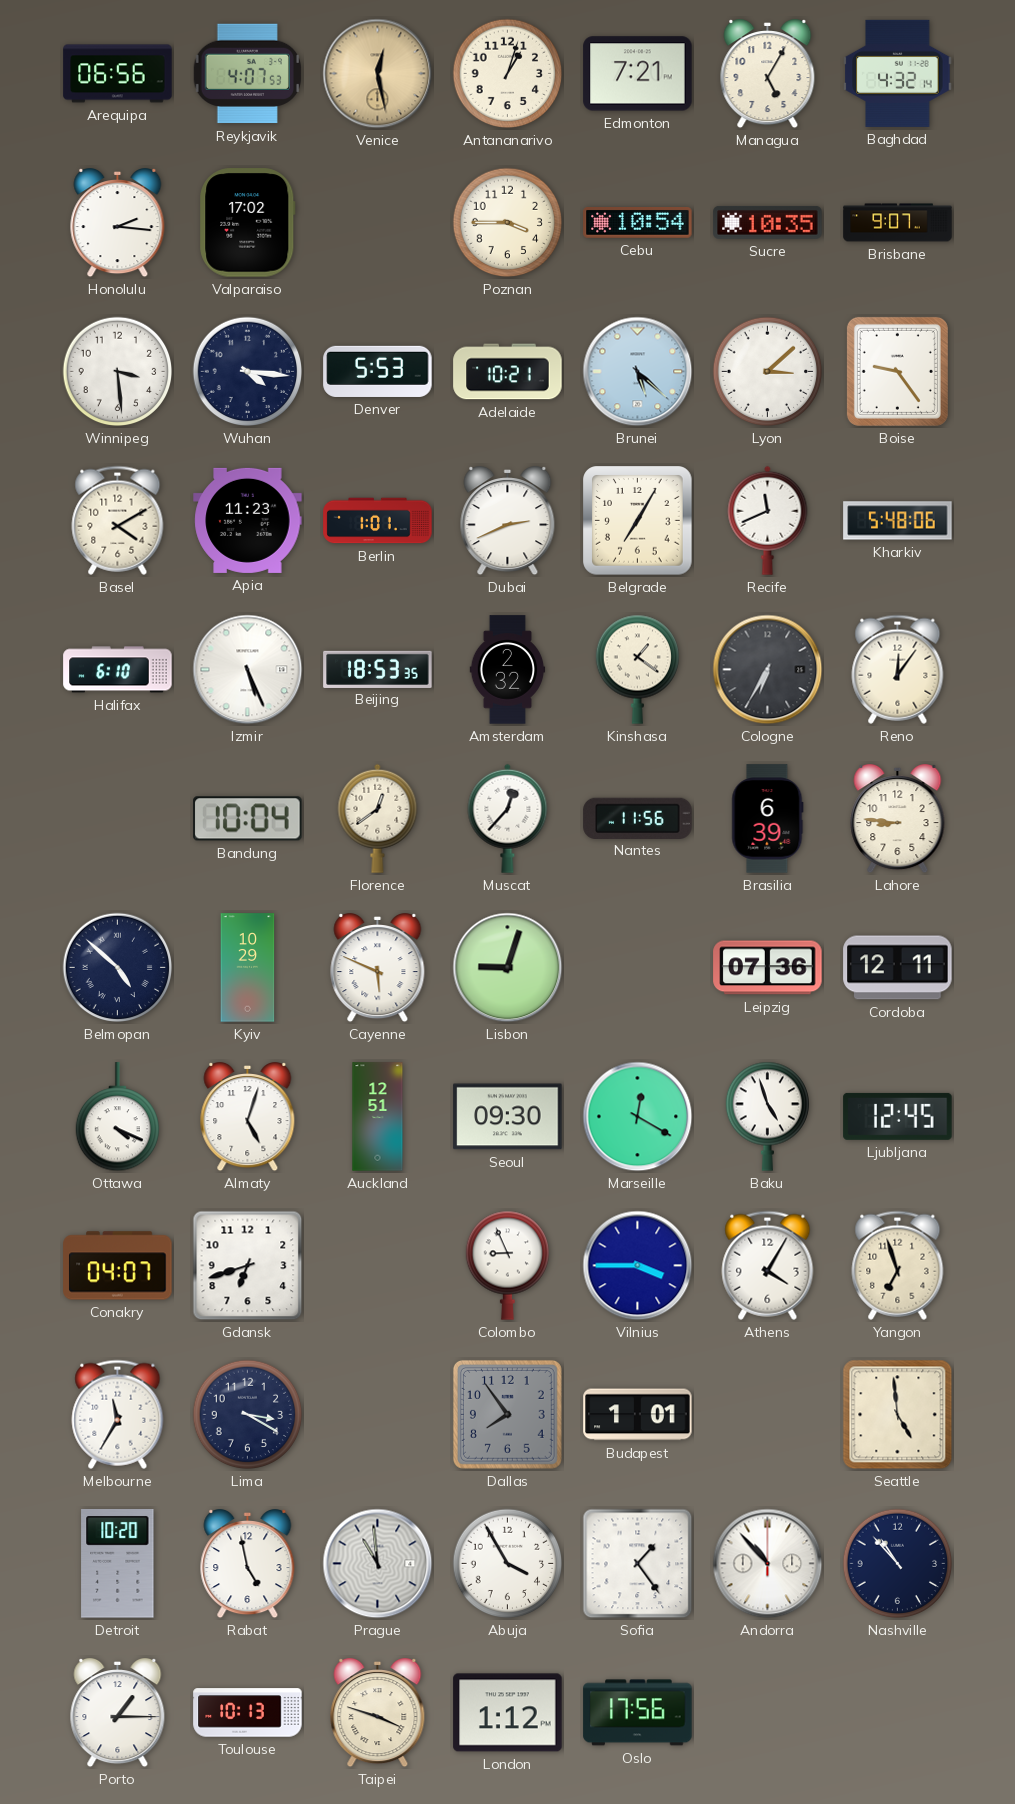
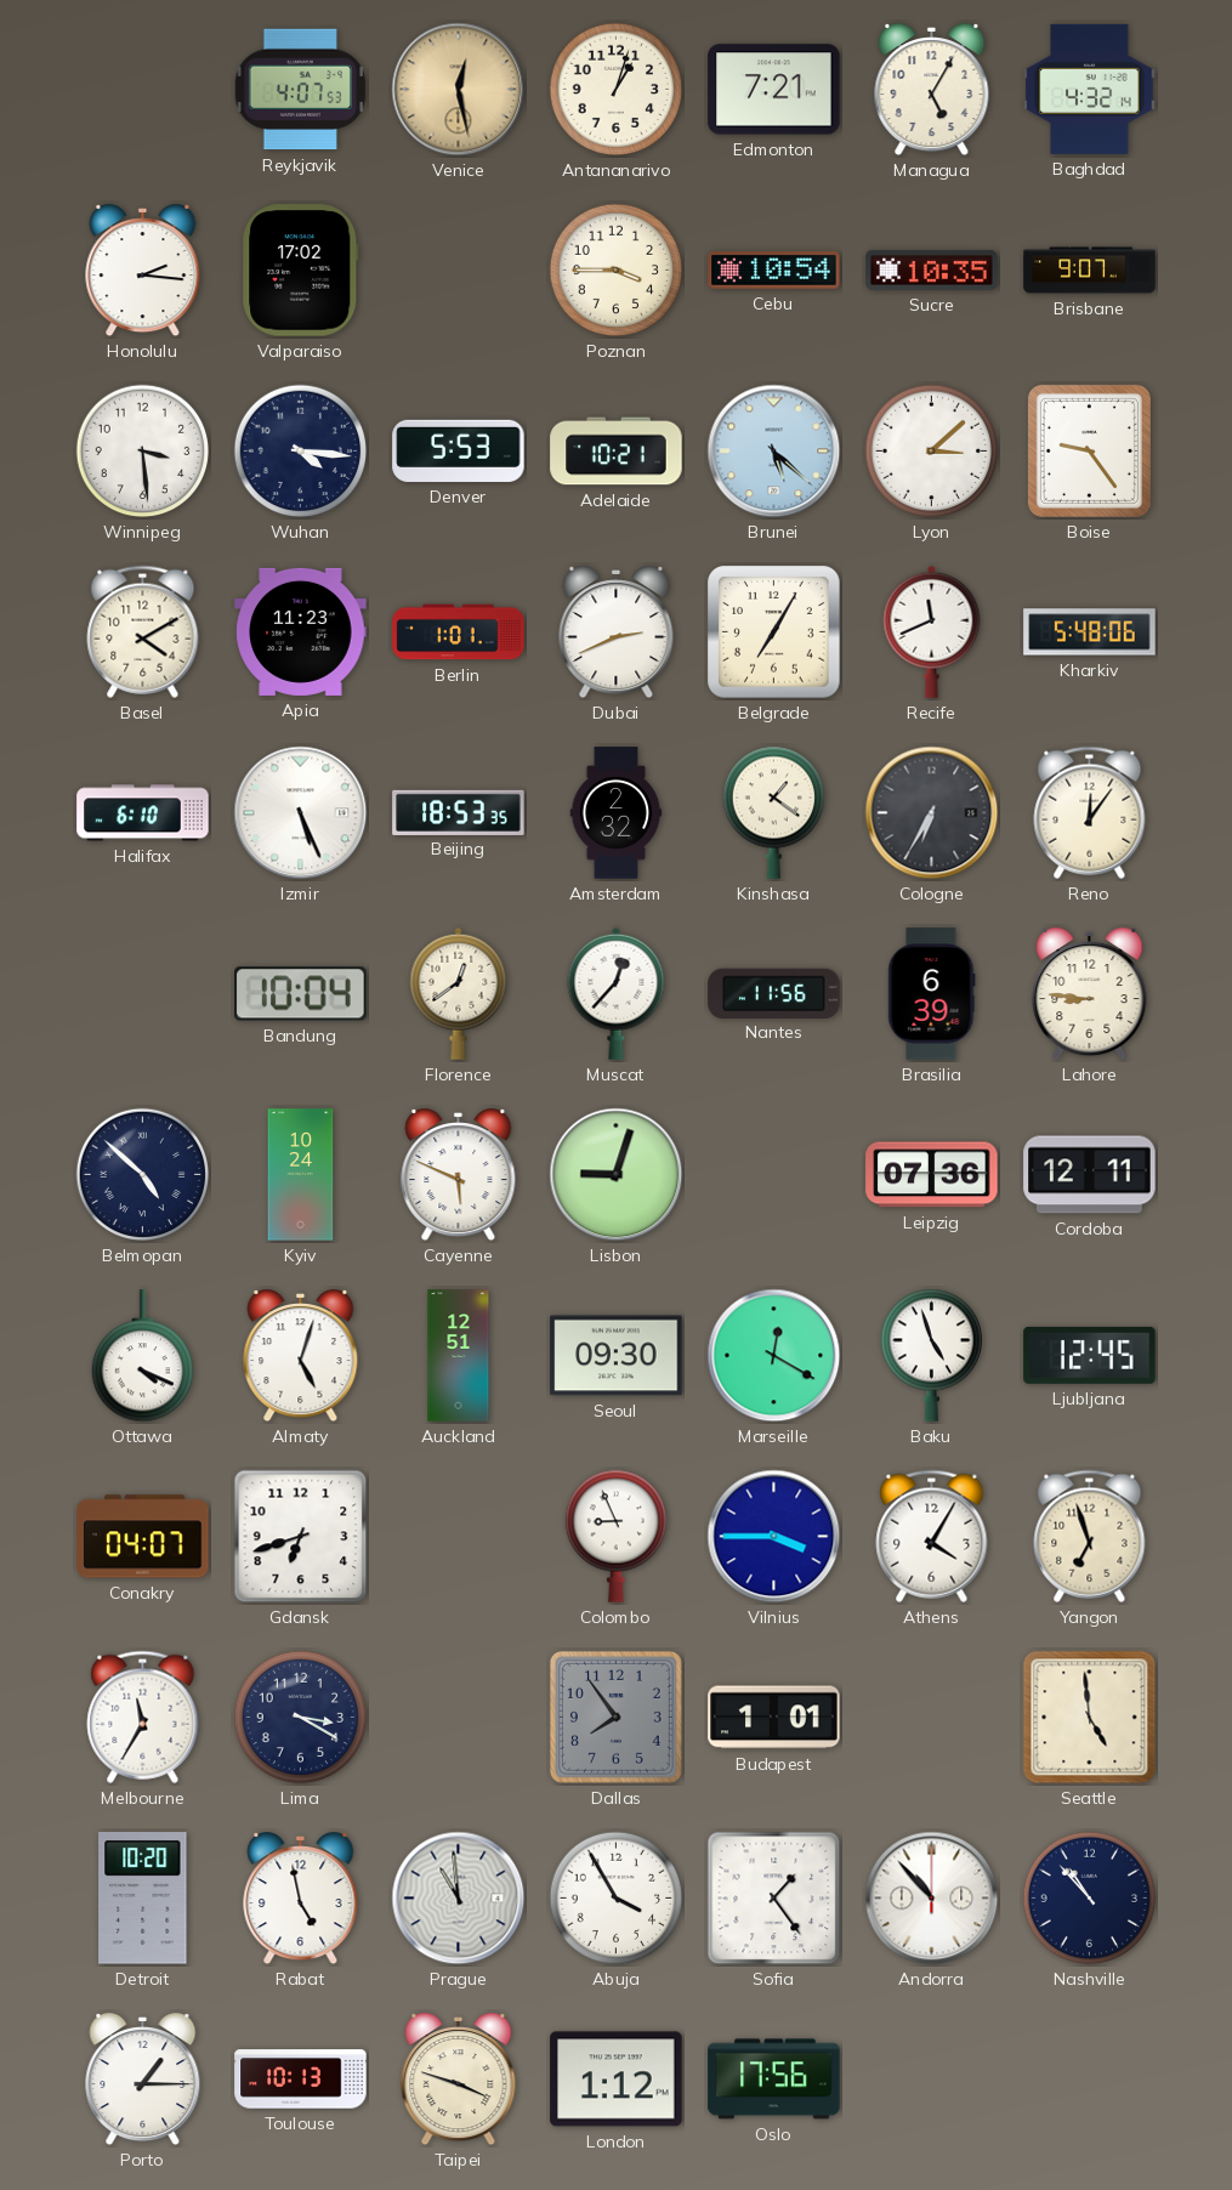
Arequipa: 06:56 -> none
Kyiv: 10:29 -> 10:24
